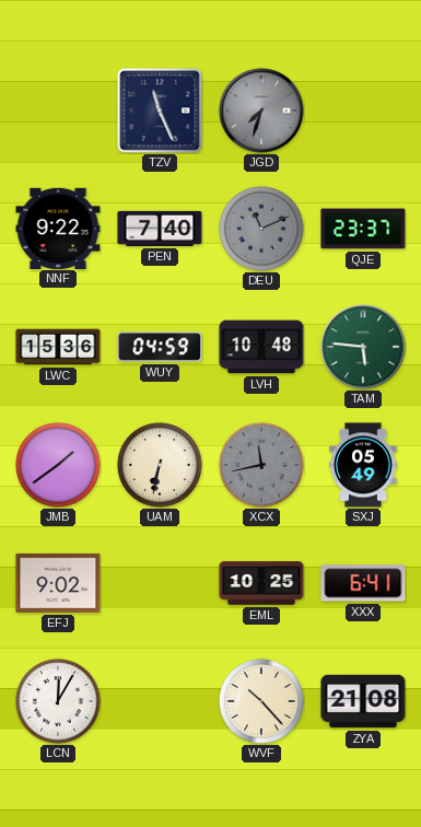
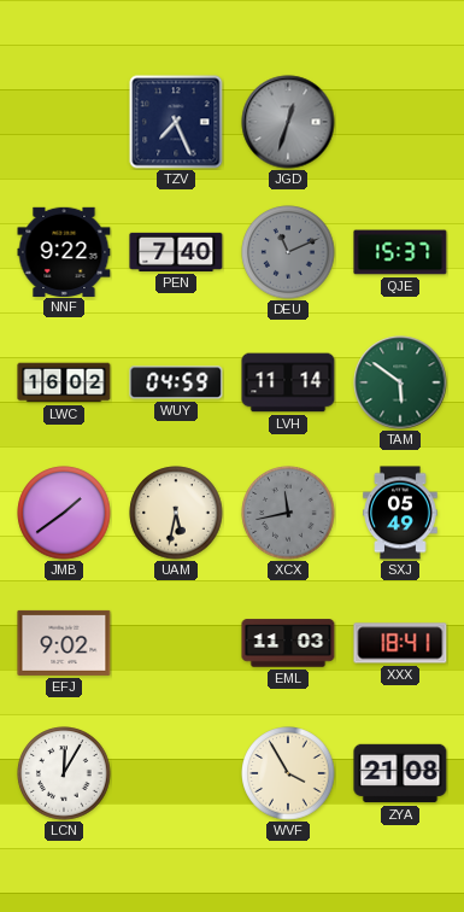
TZV: 11:26 -> 7:26
JGD: 7:33 -> 12:33
QJE: 23:37 -> 15:37
LWC: 15:36 -> 16:02
LVH: 10:48 -> 11:14
TAM: 5:46 -> 5:51
UAM: 6:32 -> 5:32
EML: 10:25 -> 11:03
XXX: 6:41 -> 18:41
WVF: 10:23 -> 3:55
